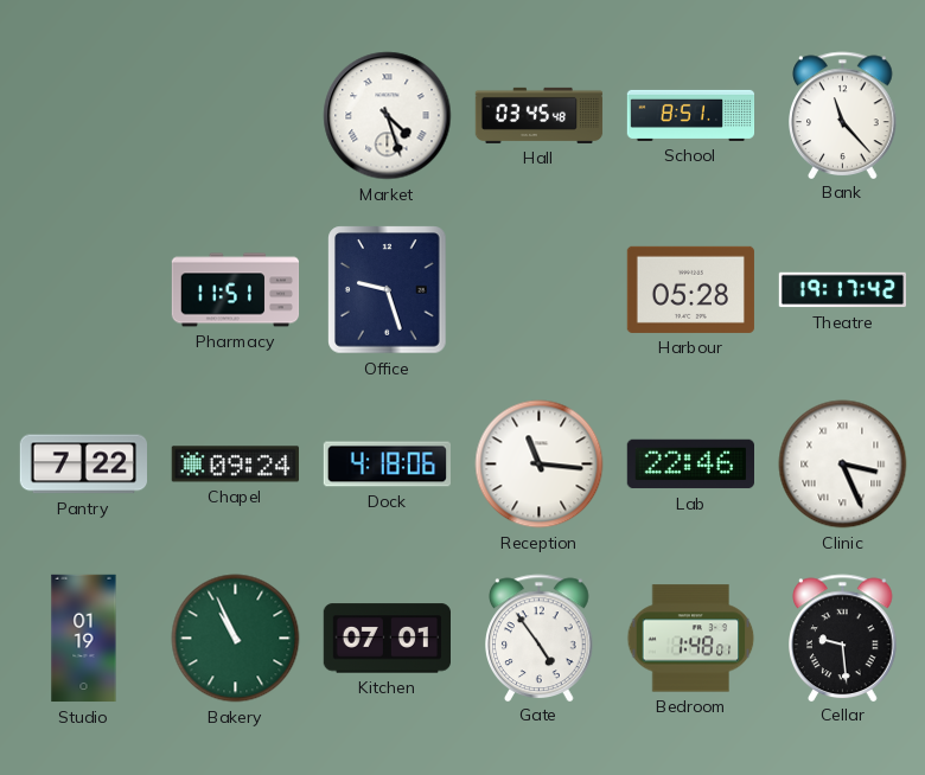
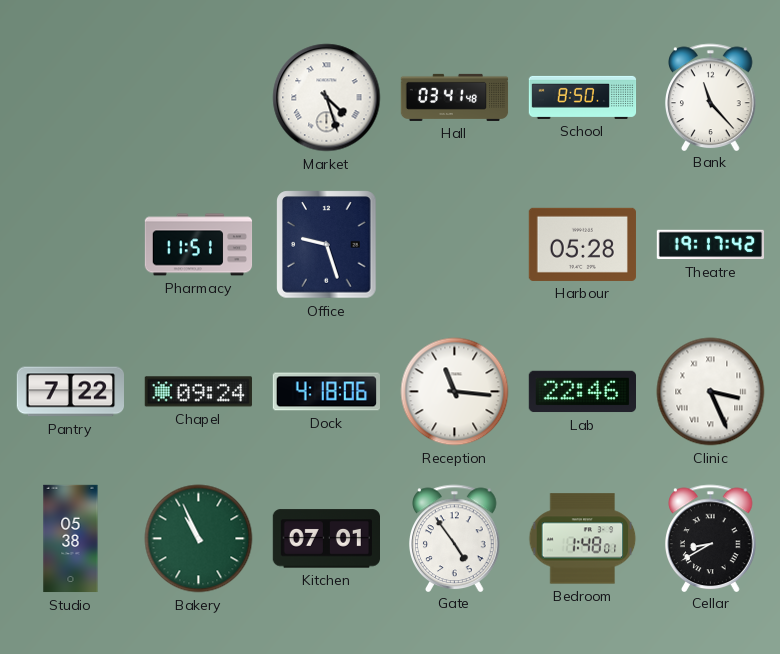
Hall: 03:45 -> 03:41
School: 8:51 -> 8:50
Studio: 01:19 -> 05:38
Cellar: 9:29 -> 8:40
